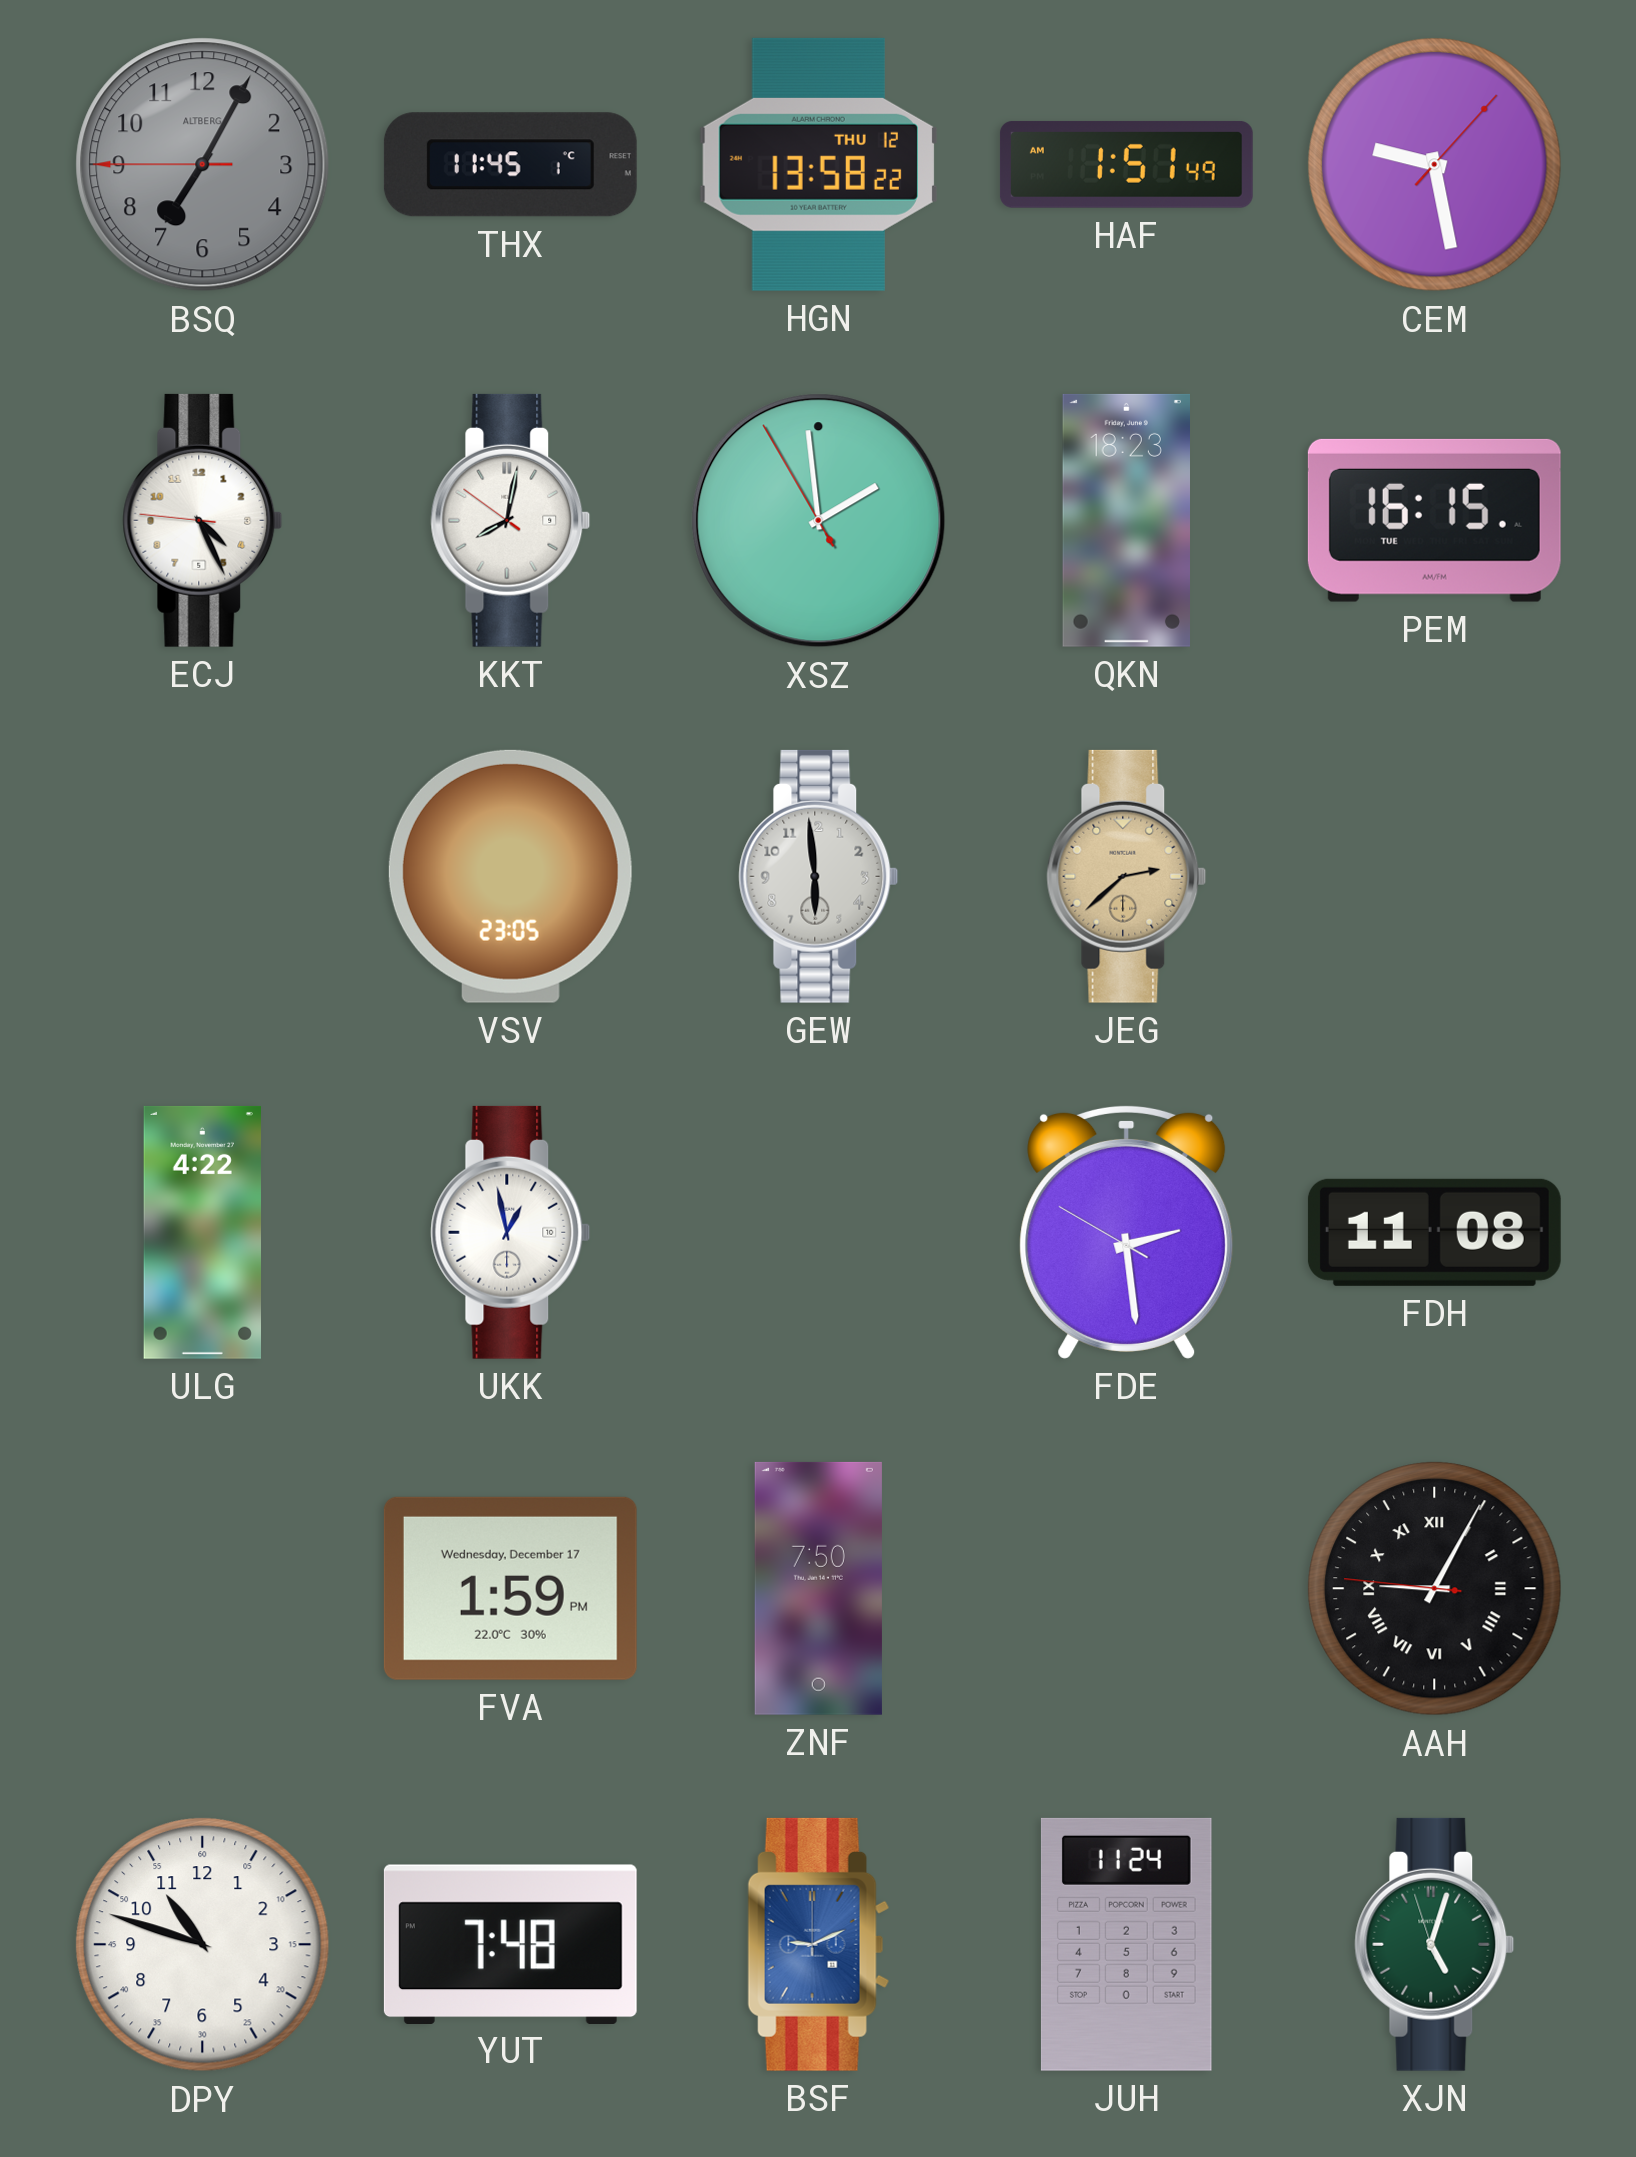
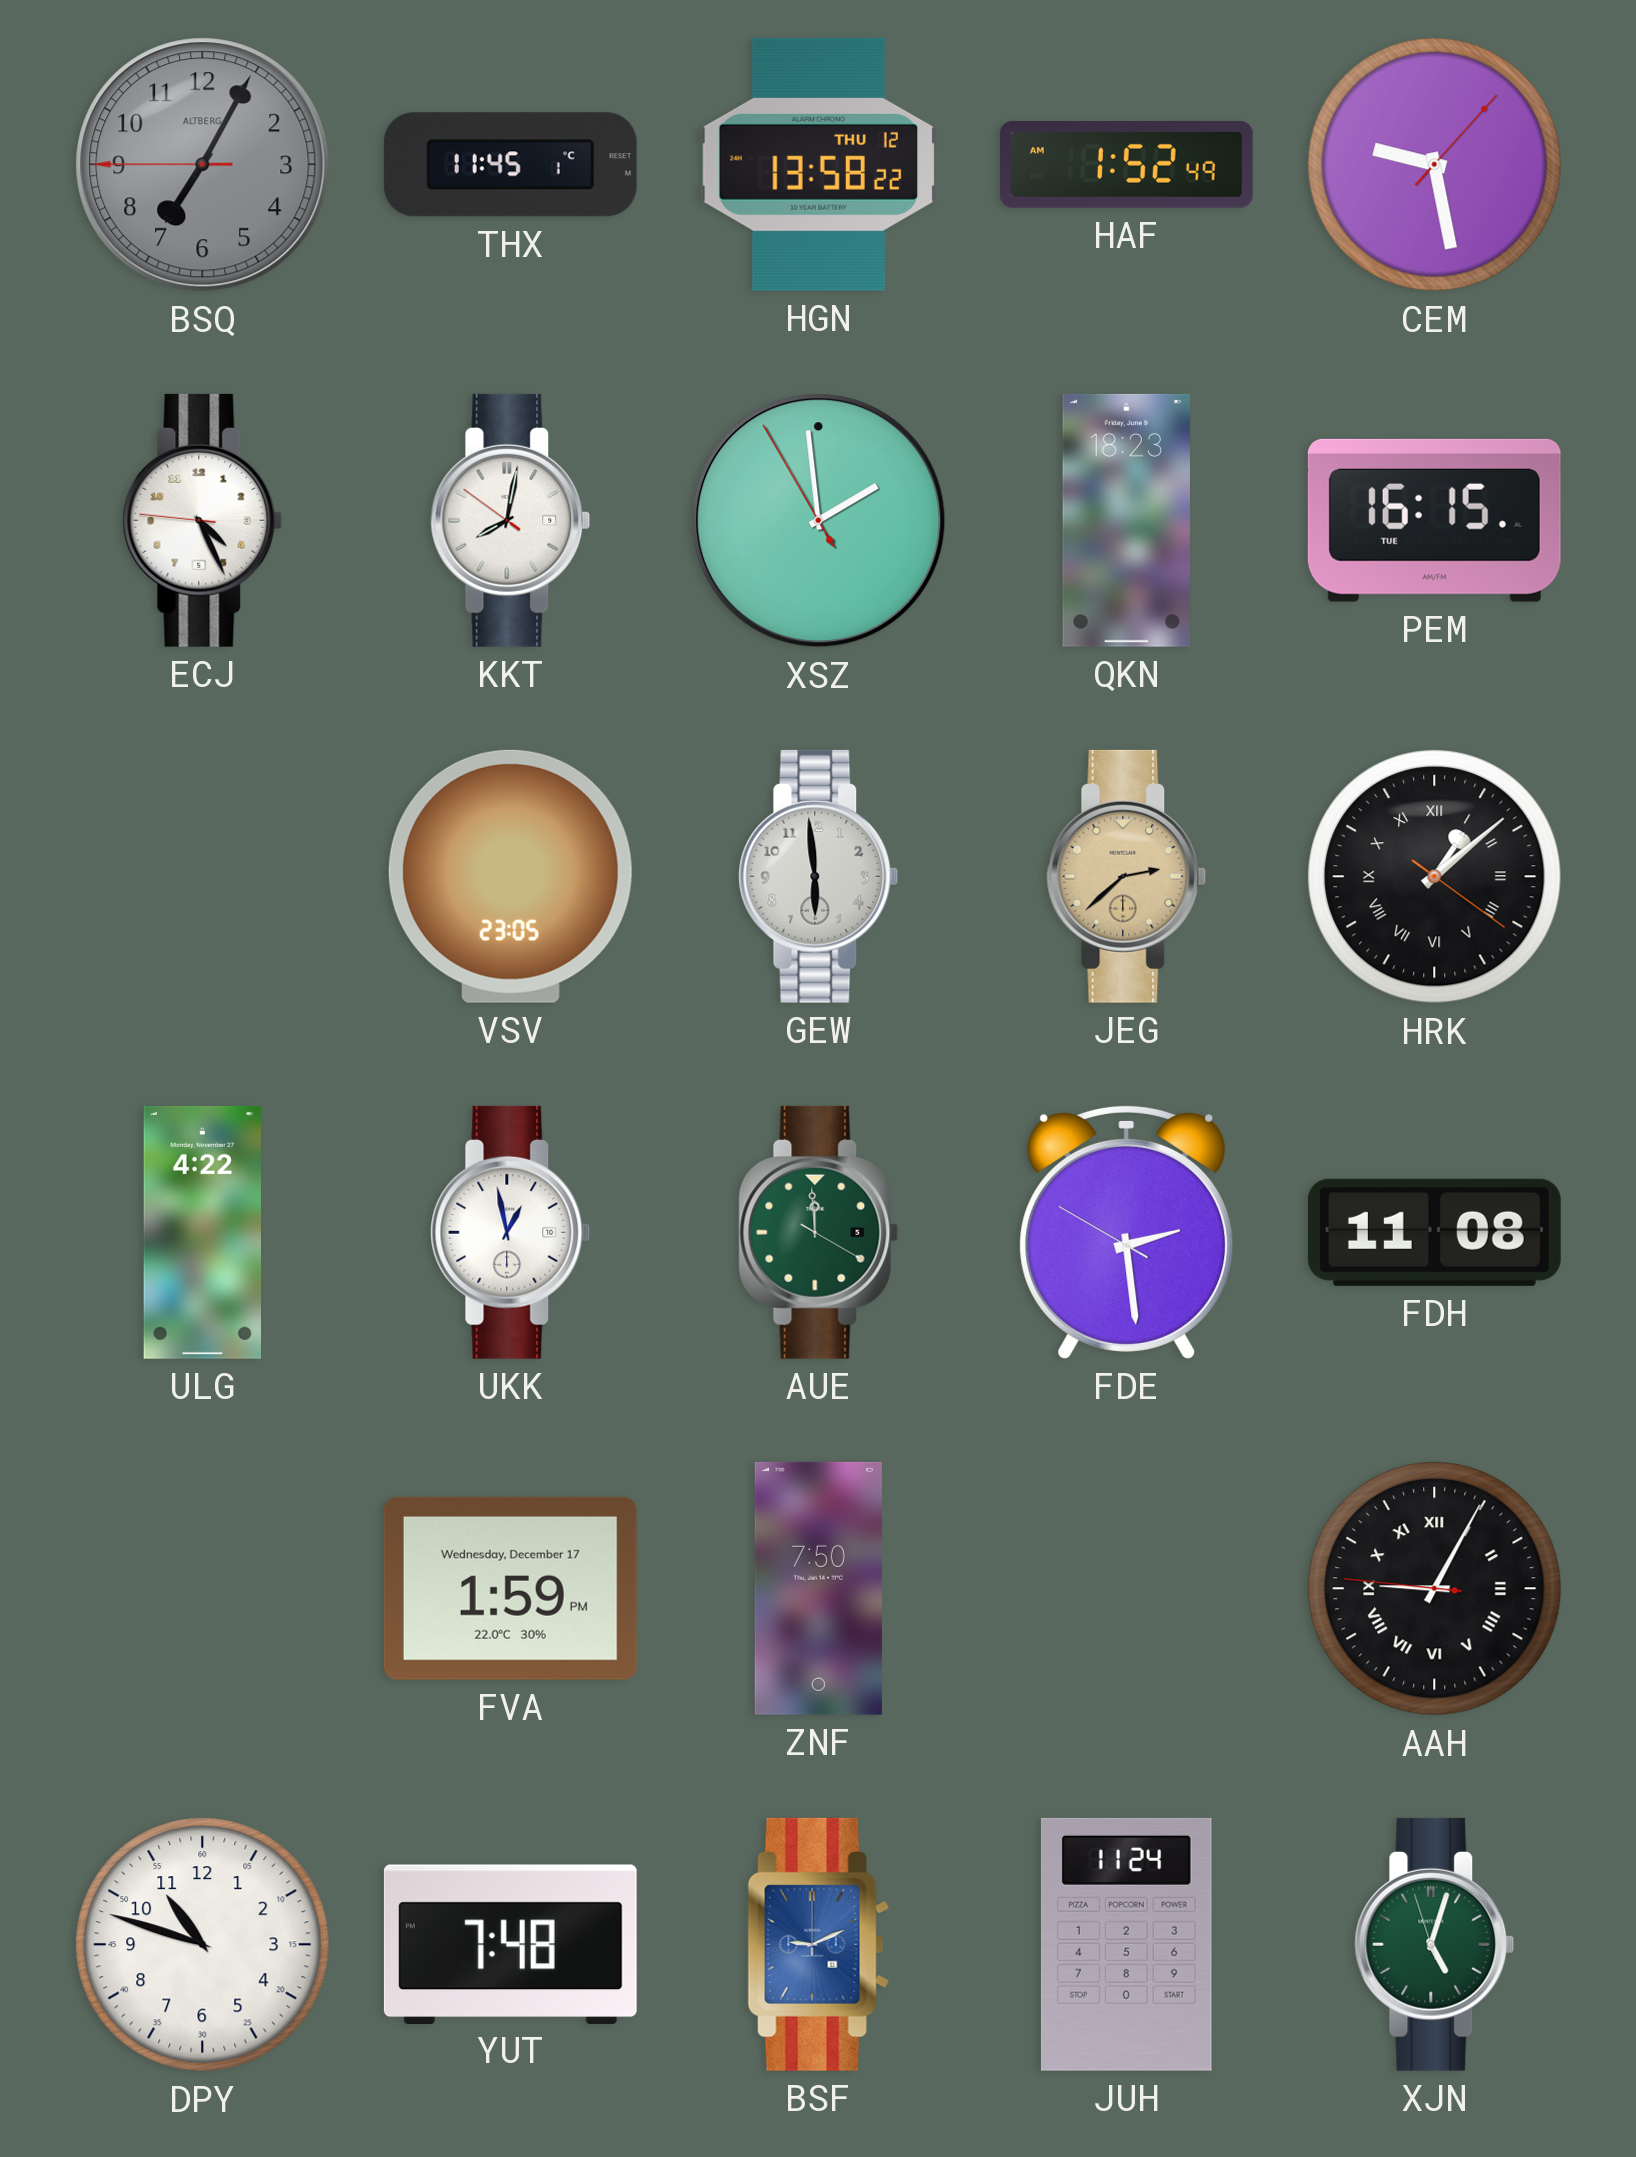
HAF: 1:51 -> 1:52
HRK: none -> 1:08
AUE: none -> 11:59
